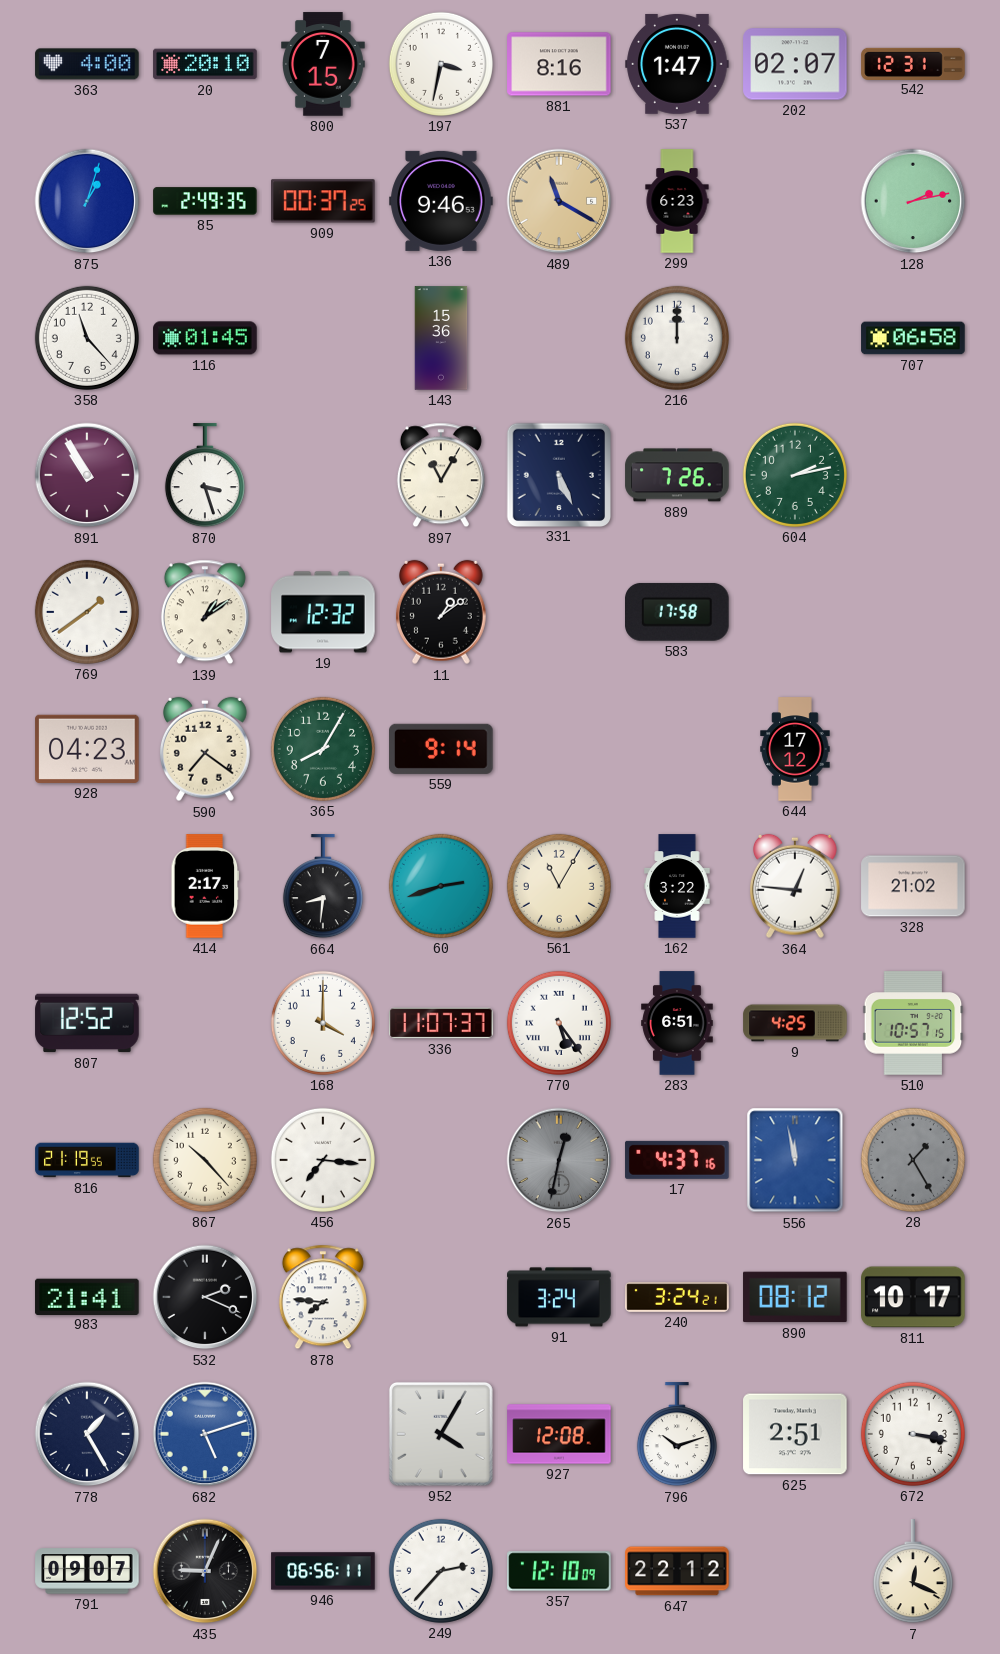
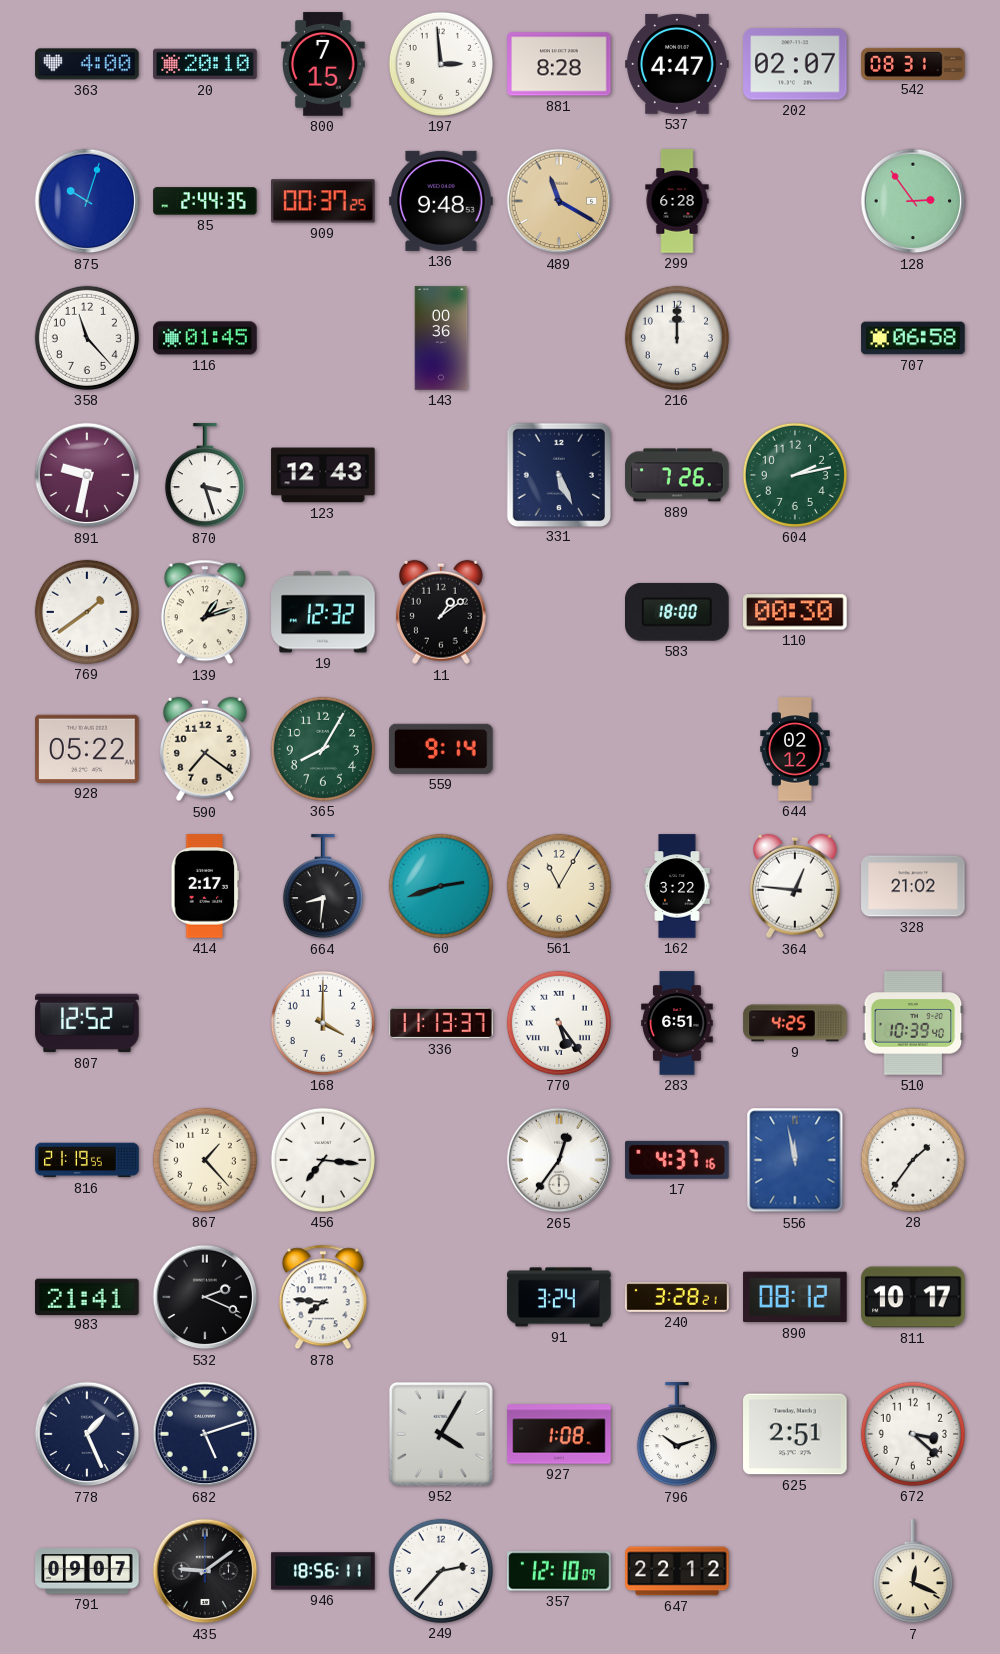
197: 3:32 -> 2:59
881: 8:16 -> 8:28
537: 1:47 -> 4:47
542: 12:31 -> 08:31
875: 1:03 -> 10:03
85: 2:49 -> 2:44
136: 9:46 -> 9:48
299: 6:23 -> 6:28
128: 2:13 -> 2:54
143: 15:36 -> 00:36
891: 10:55 -> 9:32
123: none -> 12:43
897: 11:05 -> none
139: 1:09 -> 1:12
583: 17:58 -> 18:00
110: none -> 00:30
928: 04:23 -> 05:22
644: 17:12 -> 02:12
336: 11:07 -> 11:13
510: 10:57 -> 10:39
867: 10:23 -> 1:23
265: 12:32 -> 12:36
265 dial: grey -> white
28: 1:25 -> 1:36
28 dial: grey -> white
240: 3:24 -> 3:28
778: 1:25 -> 1:26
682 dial: blue -> navy
927: 12:08 -> 1:08
672: 3:17 -> 3:22
435: 9:04 -> 9:09
946: 06:56 -> 18:56
